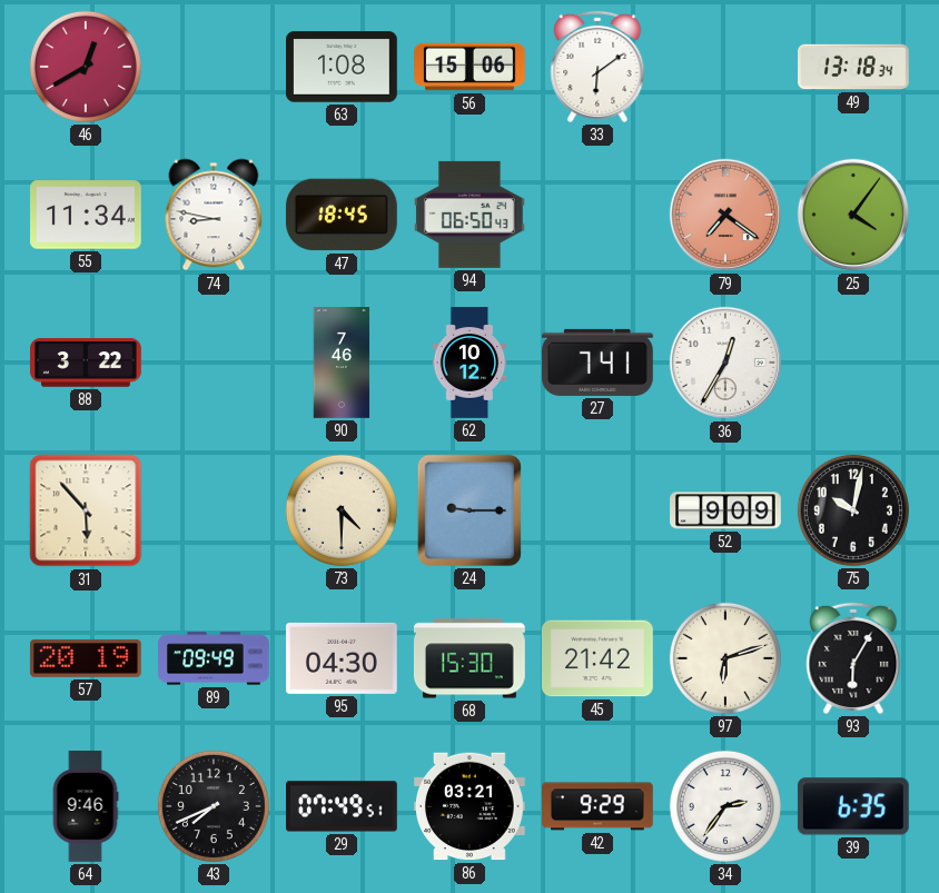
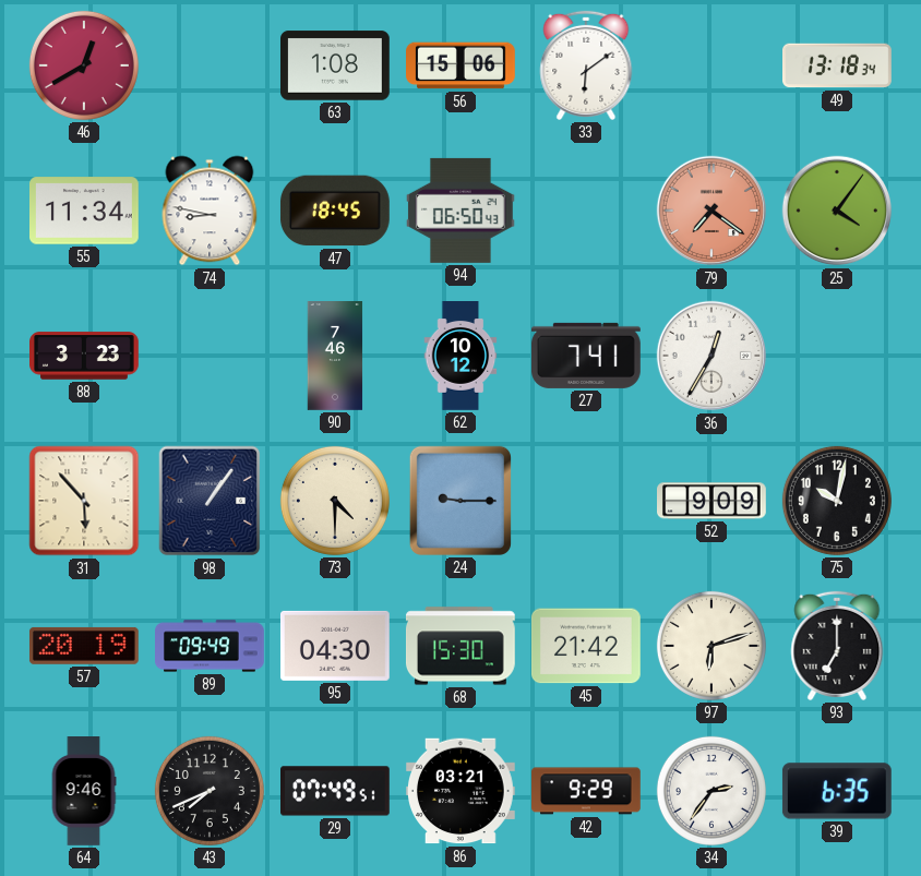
88: 3:22 -> 3:23
98: none -> 1:06
93: 6:05 -> 7:00
